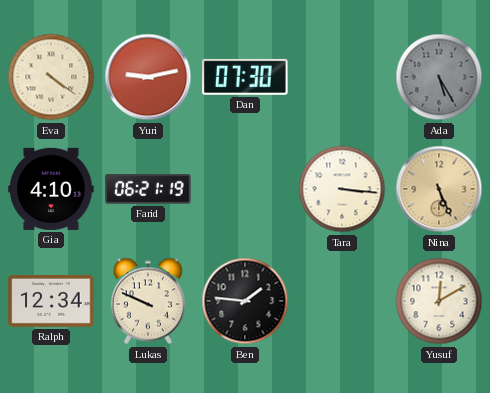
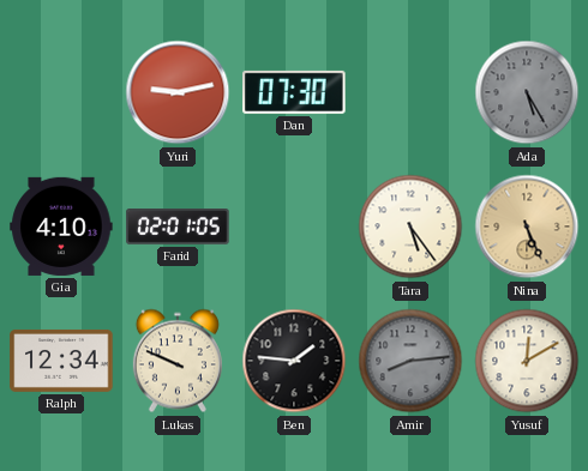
Eva: 4:21 -> none
Farid: 06:21 -> 02:01
Tara: 3:16 -> 5:24
Amir: none -> 8:14
